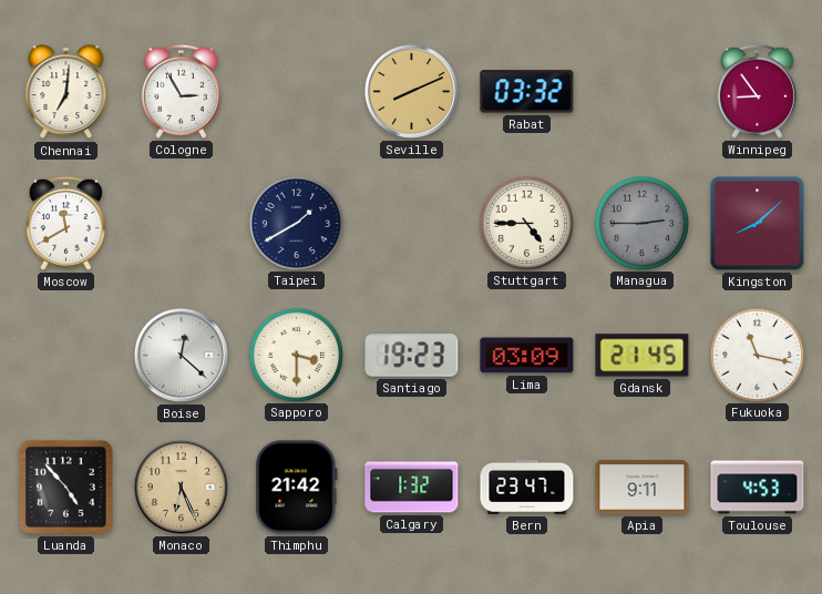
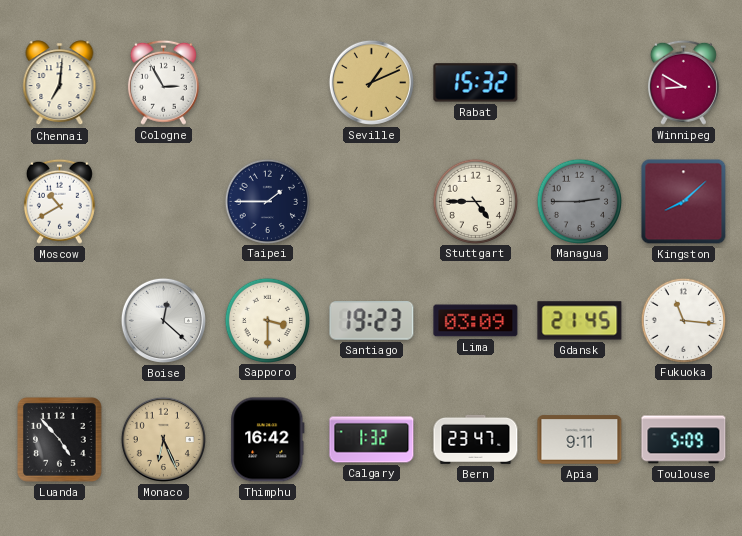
Seville: 8:11 -> 1:11
Rabat: 03:32 -> 15:32
Winnipeg: 8:54 -> 8:50
Moscow: 11:40 -> 10:40
Taipei: 1:40 -> 1:45
Fukuoka: 11:17 -> 11:16
Thimphu: 21:42 -> 16:42
Toulouse: 4:53 -> 5:09
